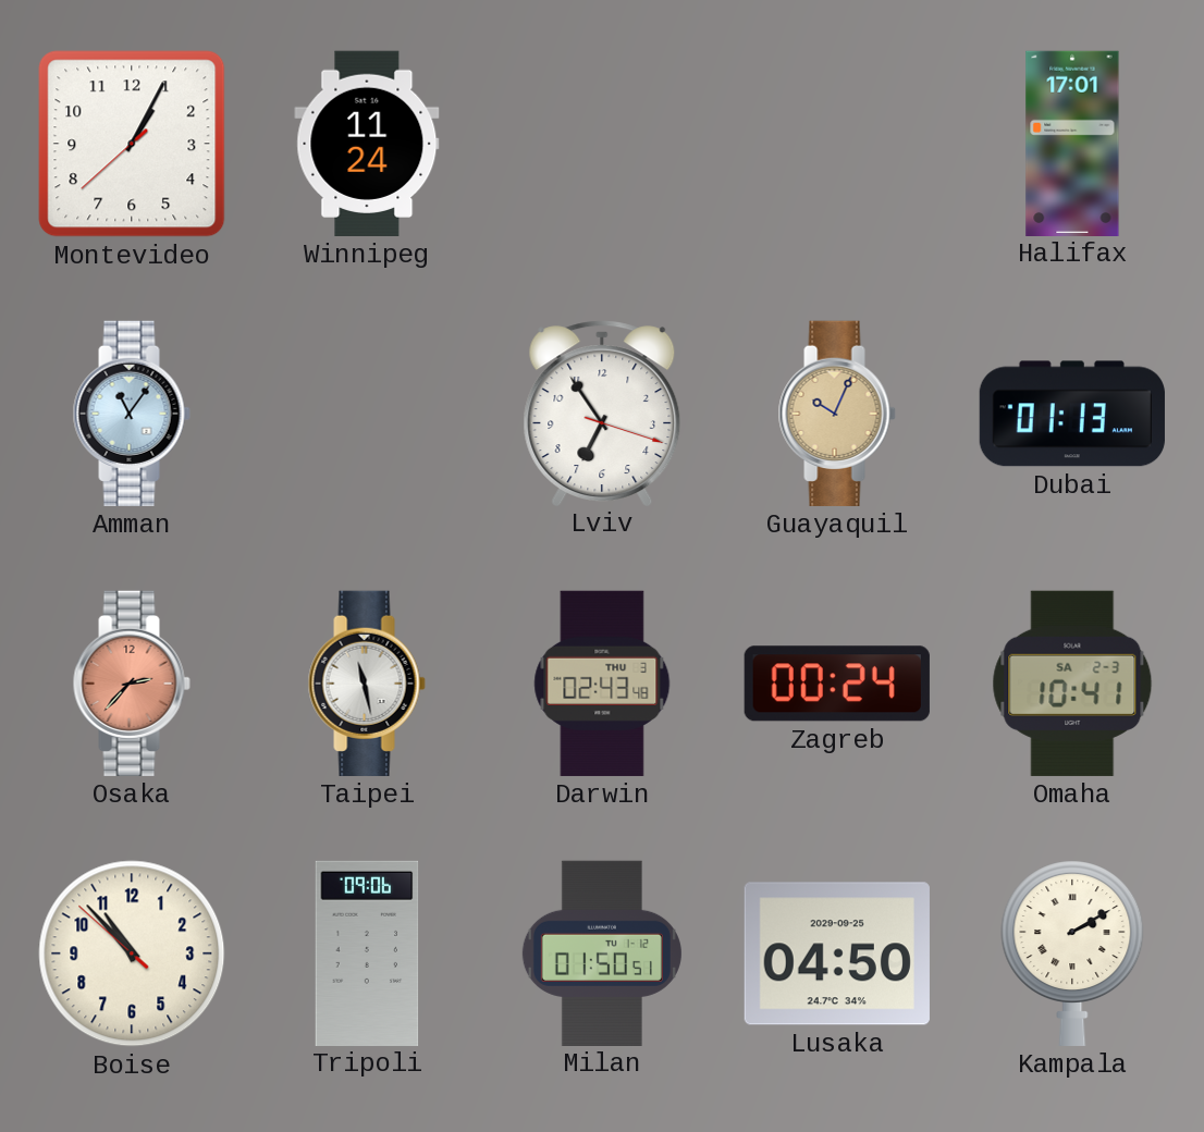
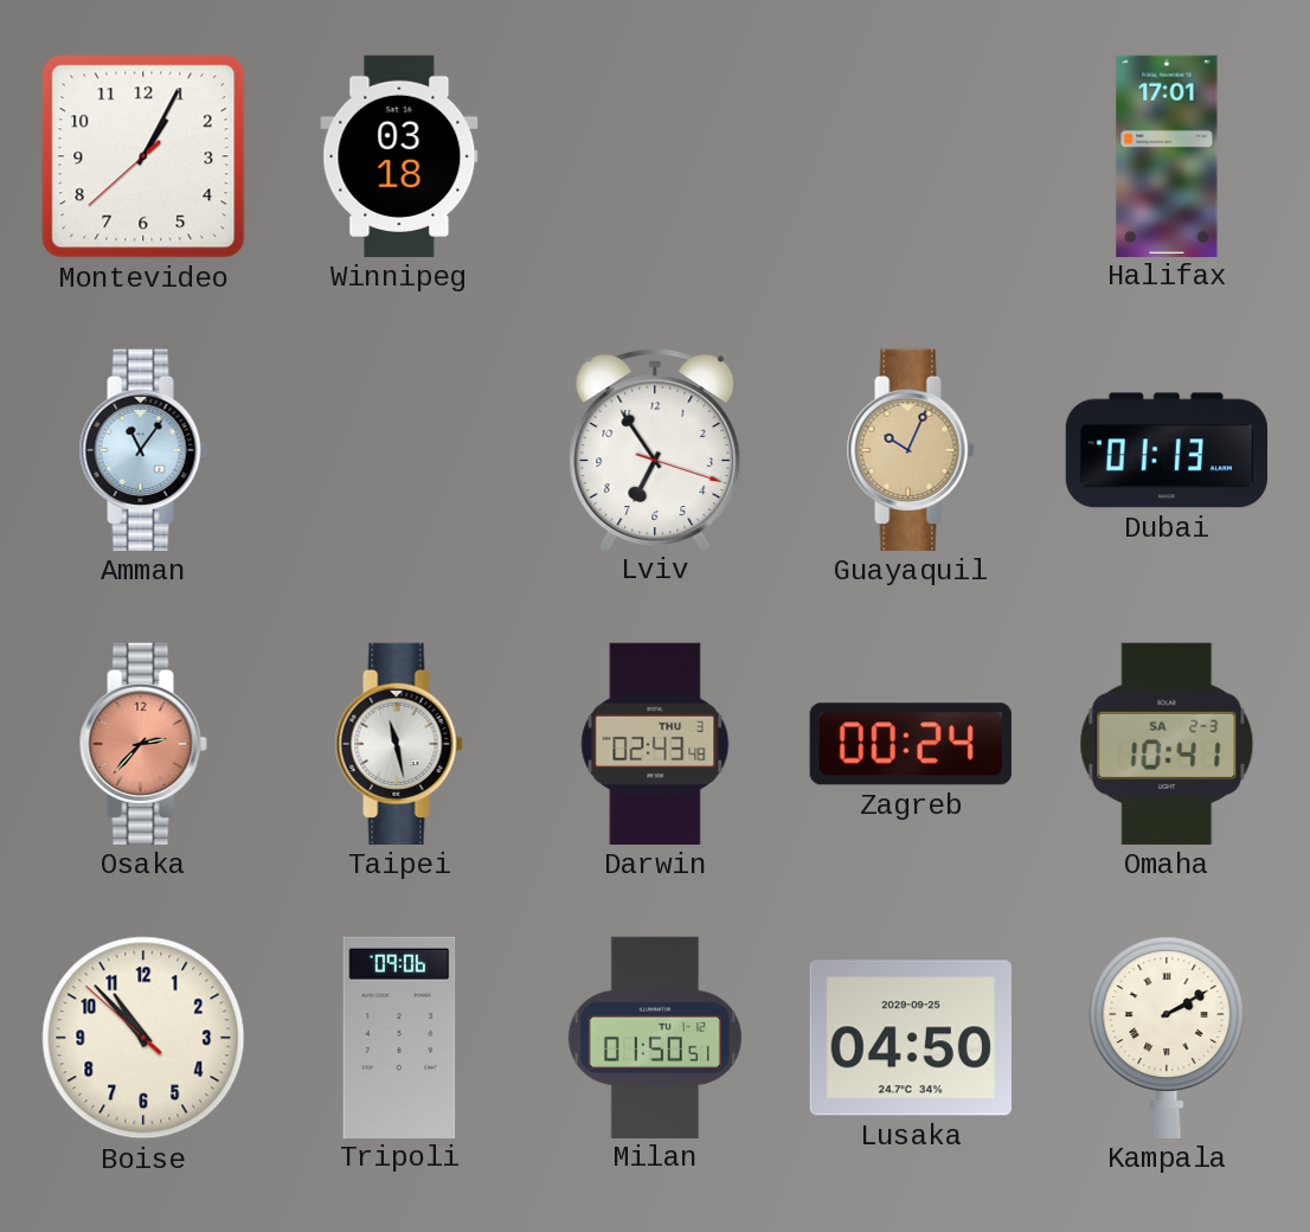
Winnipeg: 11:24 -> 03:18
